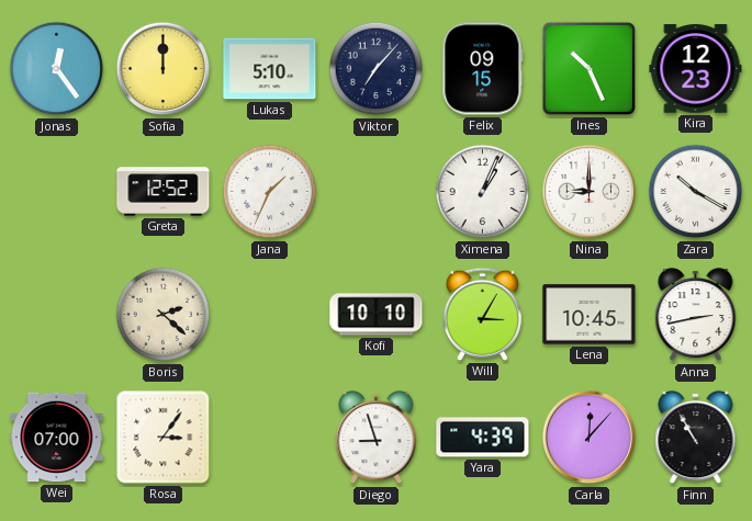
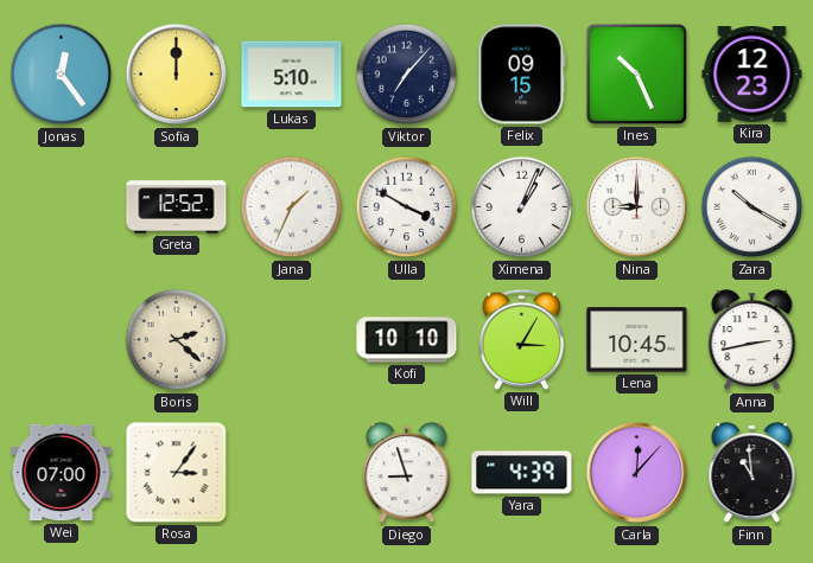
Ulla: none -> 3:50
Finn: 10:55 -> 10:59
